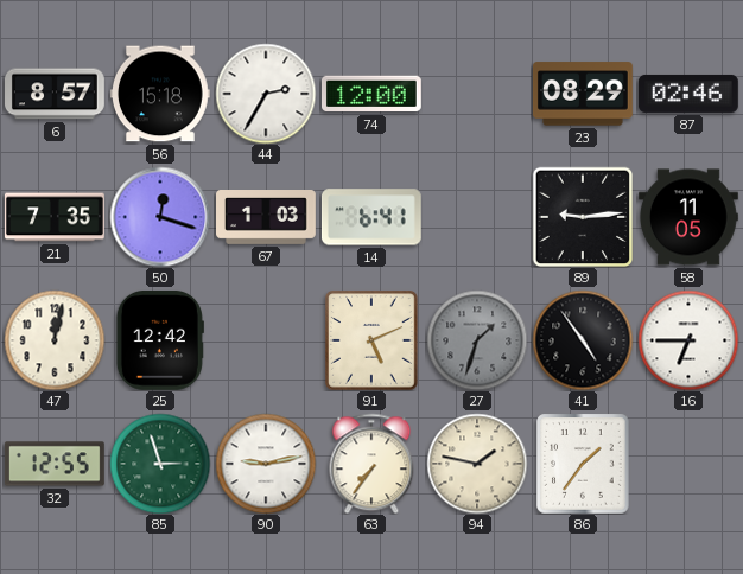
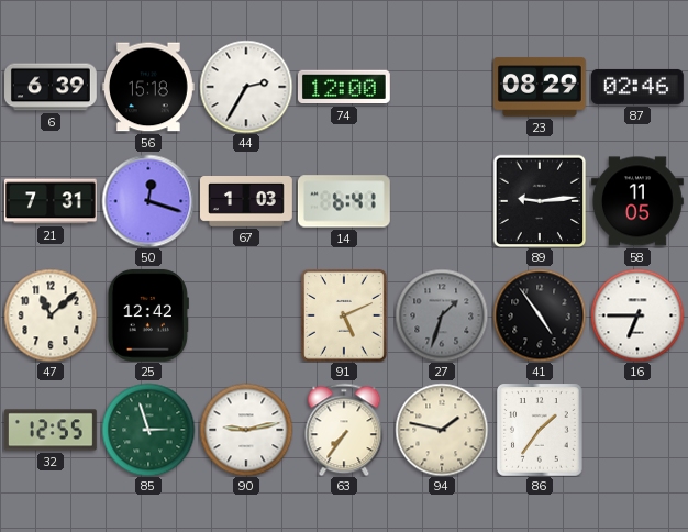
6: 8:57 -> 6:39
21: 7:35 -> 7:31
47: 12:02 -> 11:08
